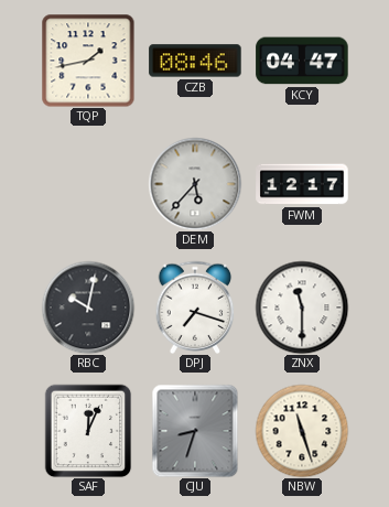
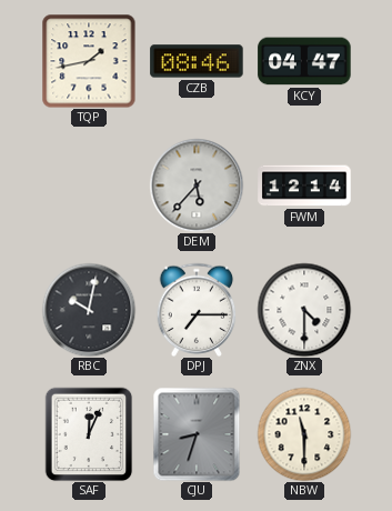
FWM: 12:17 -> 12:14
DPJ: 7:18 -> 7:15
ZNX: 11:30 -> 4:30
NBW: 11:27 -> 11:30
